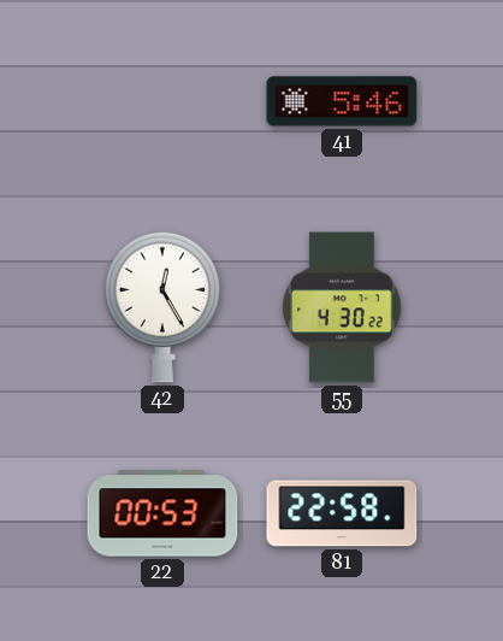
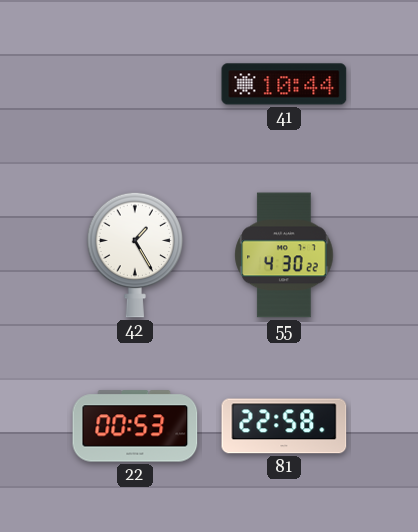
41: 5:46 -> 10:44
42: 12:25 -> 1:25
